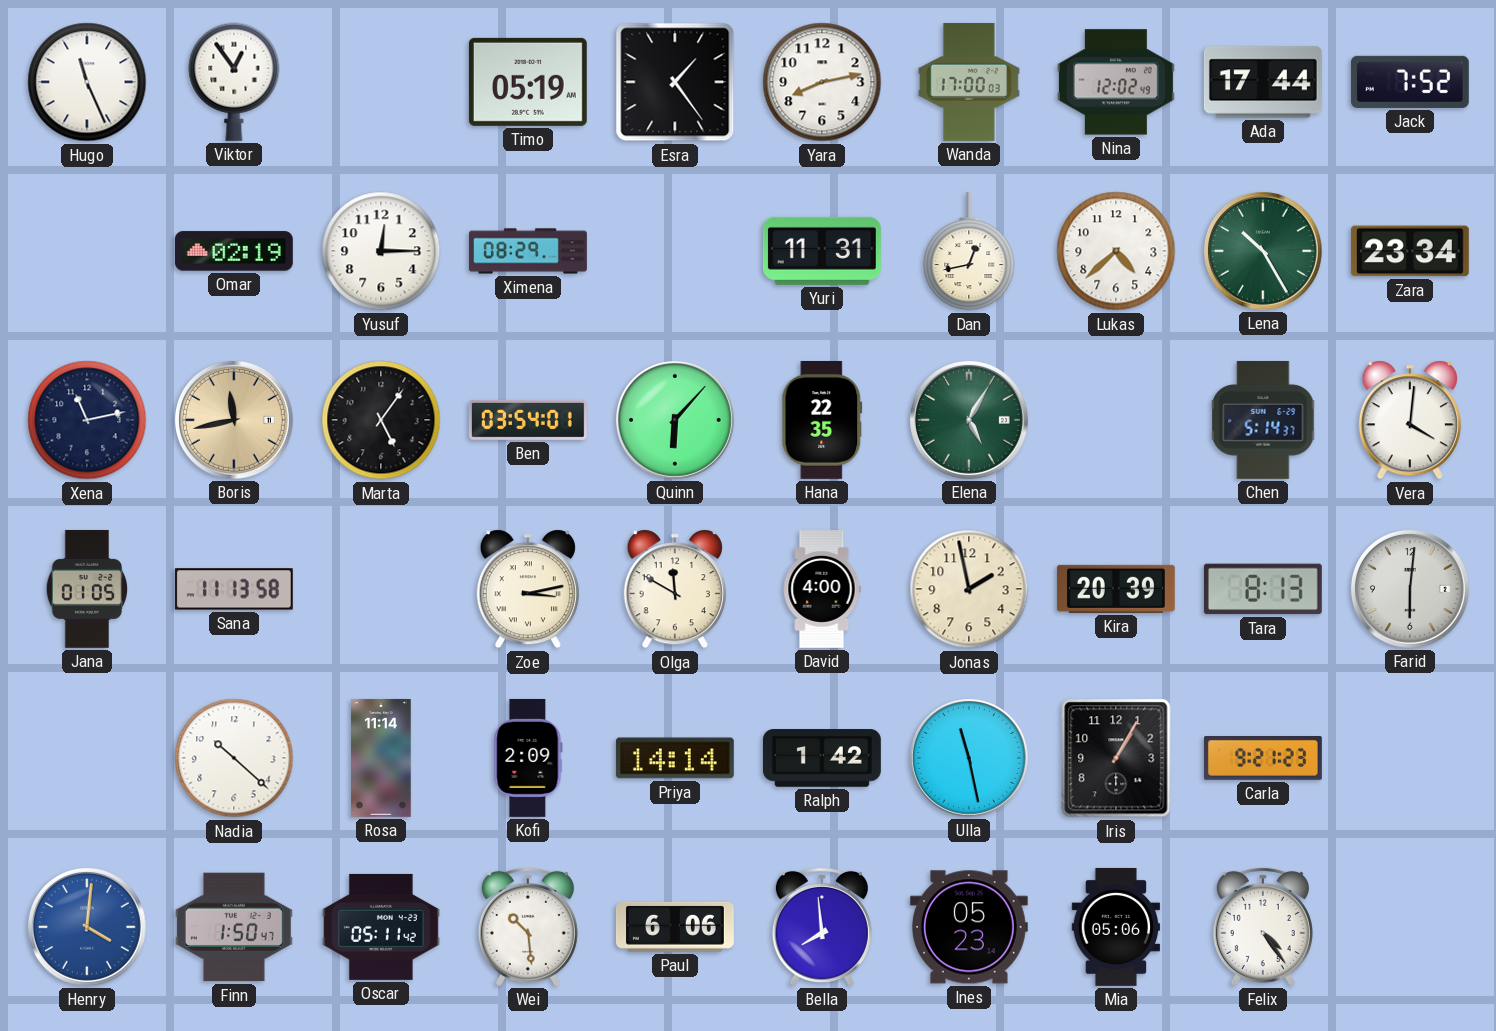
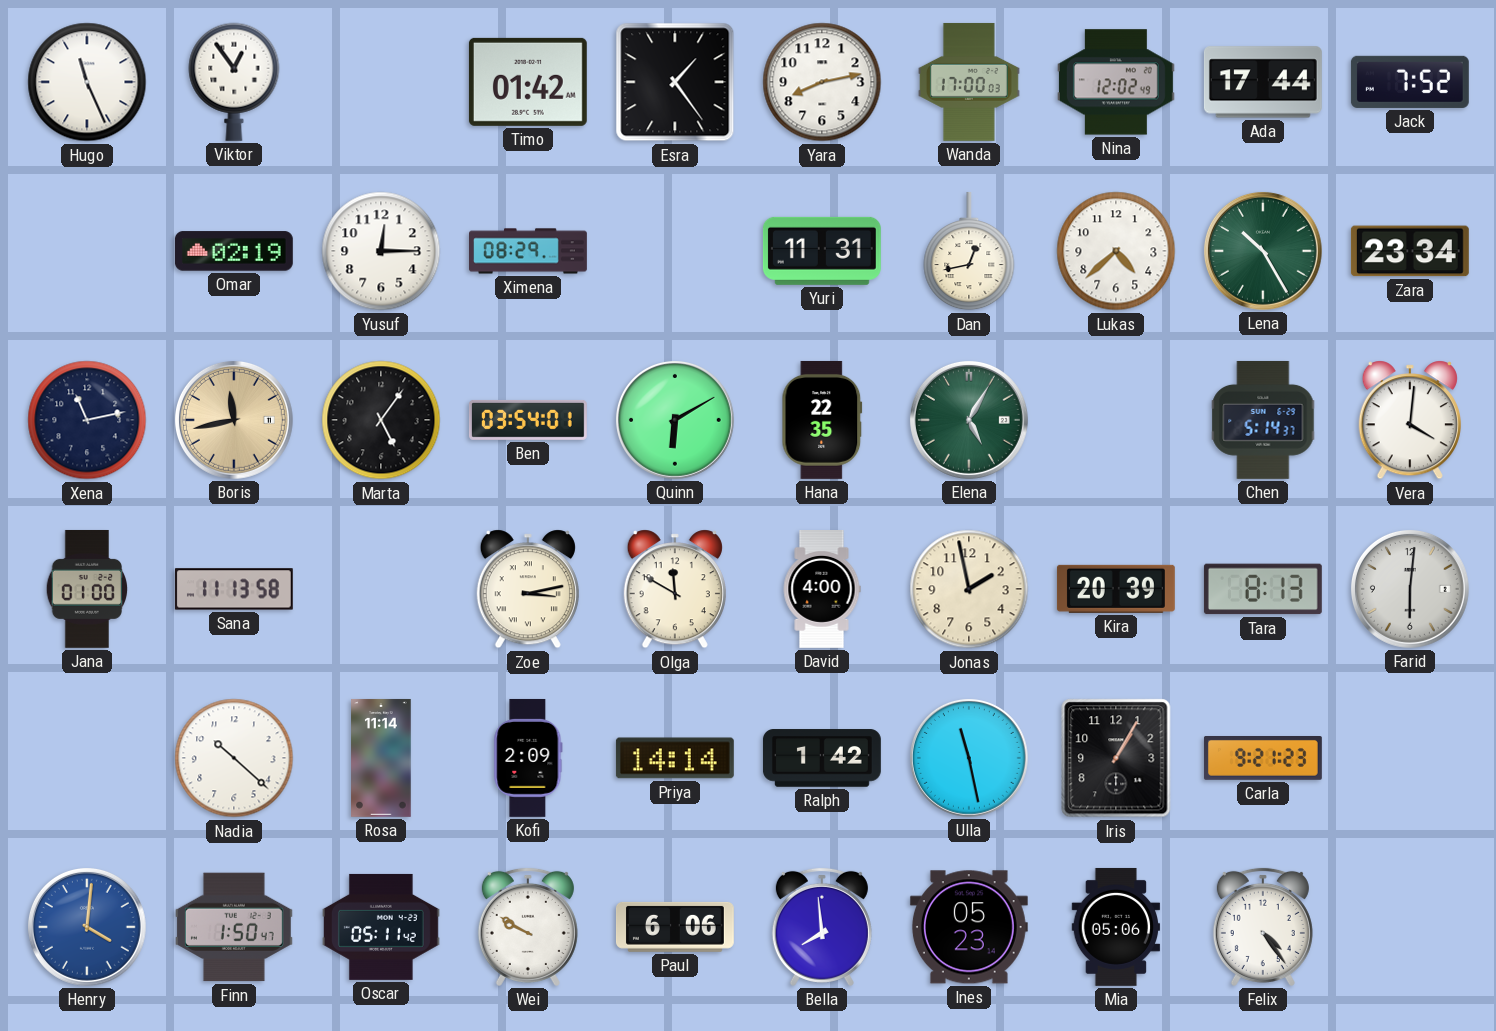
Timo: 05:19 -> 01:42
Quinn: 6:07 -> 6:10
Jana: 01:05 -> 01:00
Wei: 10:29 -> 9:50
